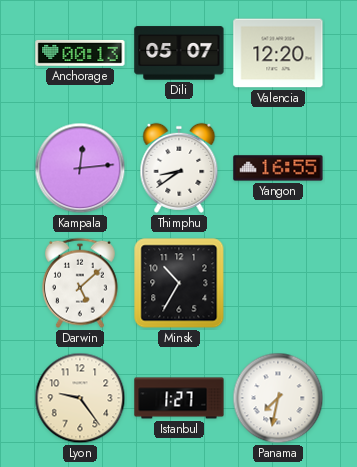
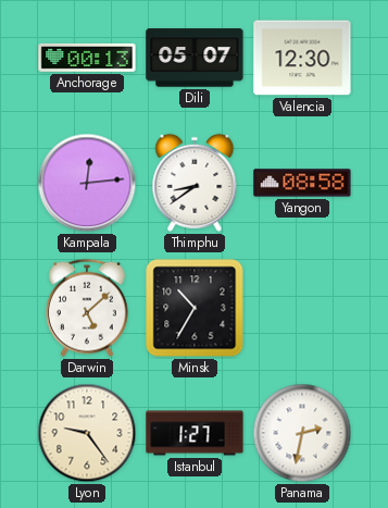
Valencia: 12:20 -> 12:30
Yangon: 16:55 -> 08:58
Panama: 7:32 -> 2:32
